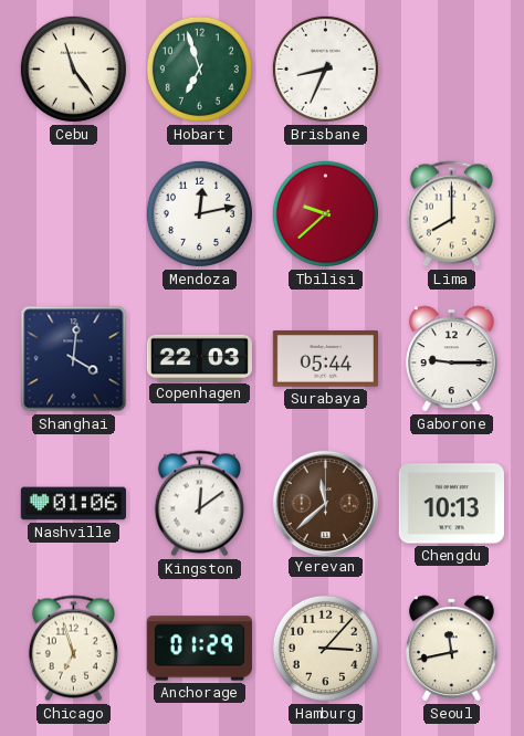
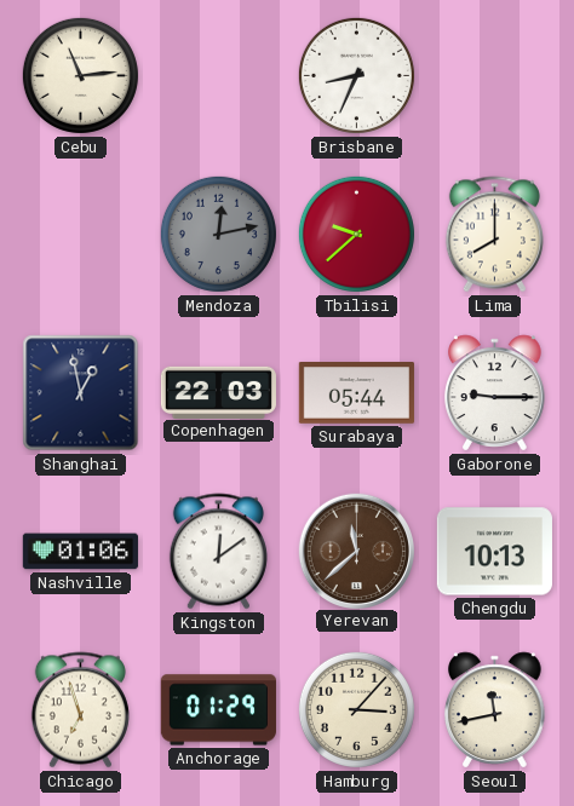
Cebu: 11:24 -> 11:14
Hobart: 6:57 -> none
Mendoza dial: white -> grey
Shanghai: 4:01 -> 12:58
